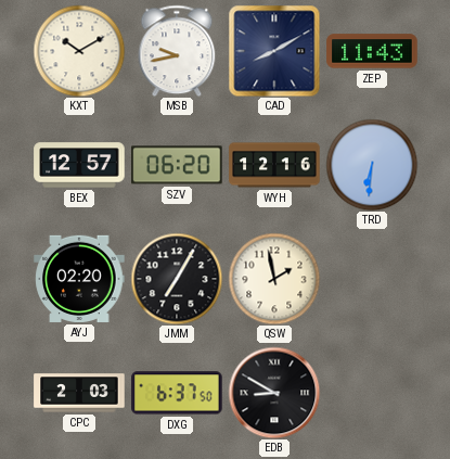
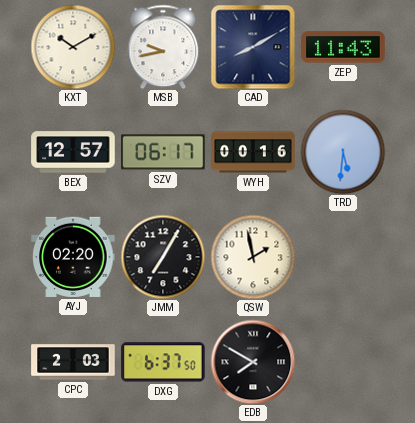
SZV: 06:20 -> 06:17
WYH: 12:16 -> 00:16
TRD: 6:31 -> 5:31
EDB: 8:50 -> 7:50
